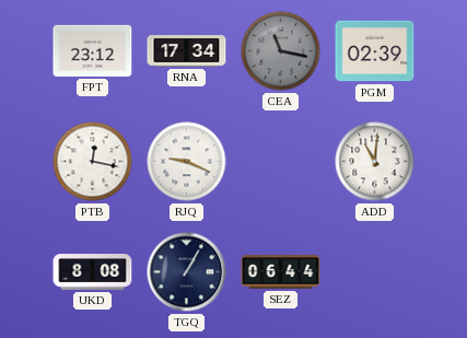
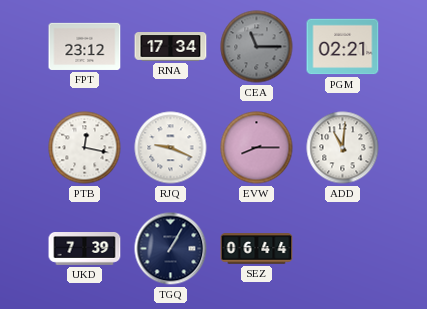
CEA: 11:17 -> 11:15
PGM: 02:39 -> 02:21
EVW: none -> 8:15
UKD: 8:08 -> 7:39
